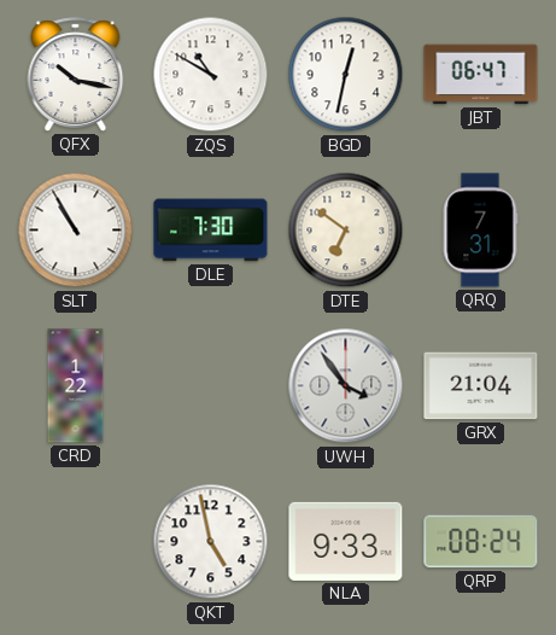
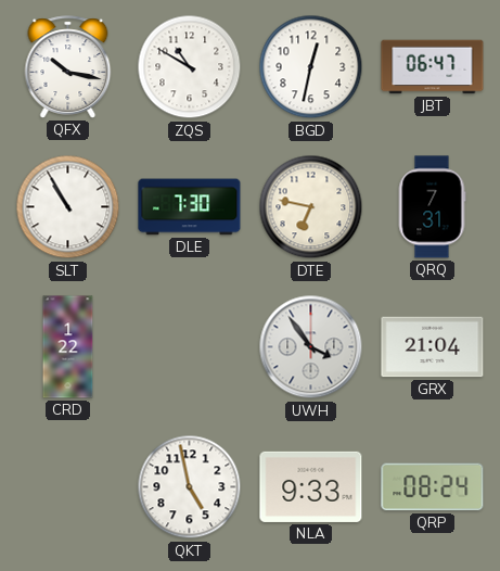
DTE: 6:51 -> 6:47
